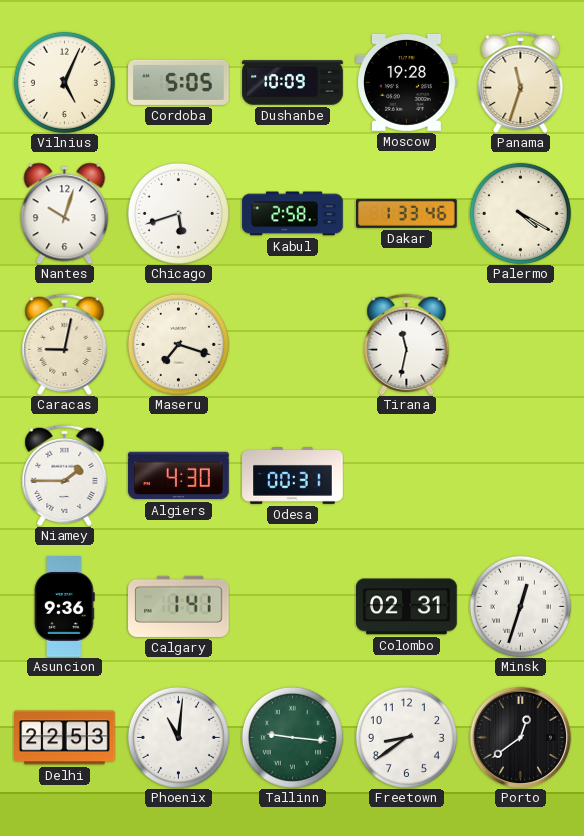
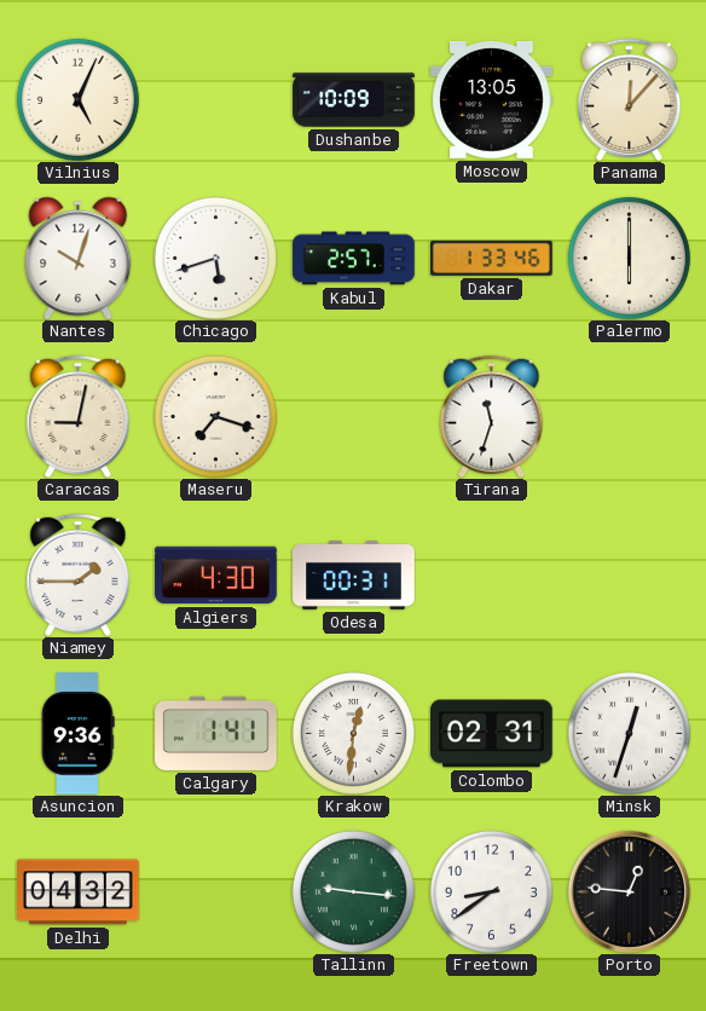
Cordoba: 5:05 -> none
Moscow: 19:28 -> 13:05
Panama: 11:33 -> 12:07
Kabul: 2:58 -> 2:57
Palermo: 4:20 -> 6:00
Tirana: 11:32 -> 11:33
Krakow: none -> 12:31
Delhi: 22:53 -> 04:32
Phoenix: 11:01 -> none
Porto: 12:39 -> 12:46
